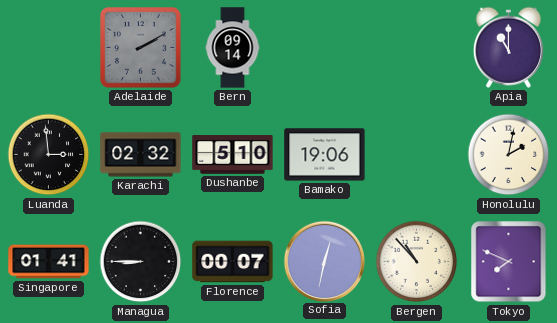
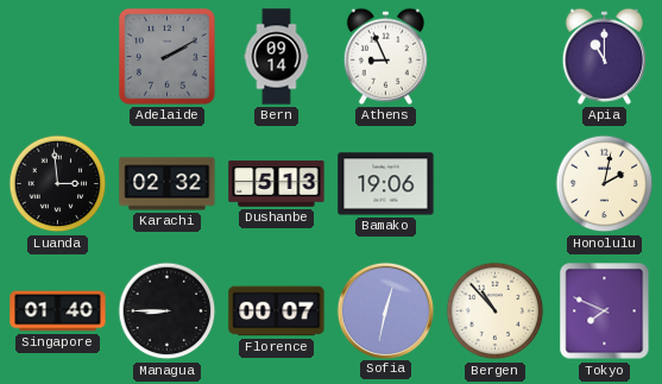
Athens: none -> 8:56
Dushanbe: 5:10 -> 5:13
Singapore: 01:41 -> 01:40
